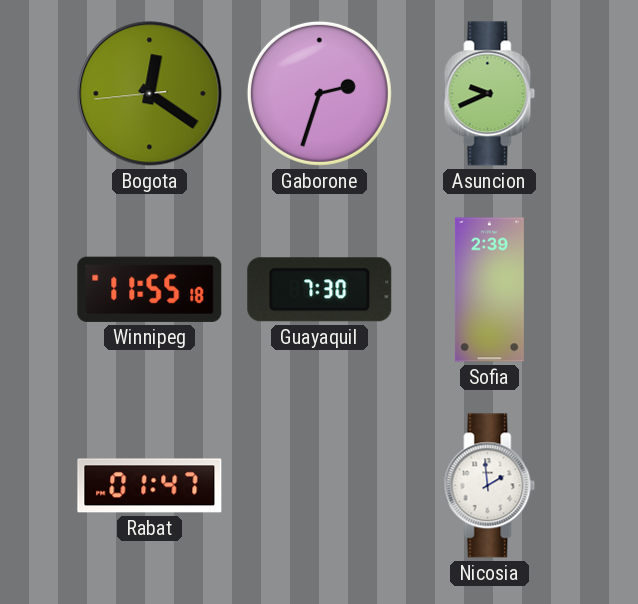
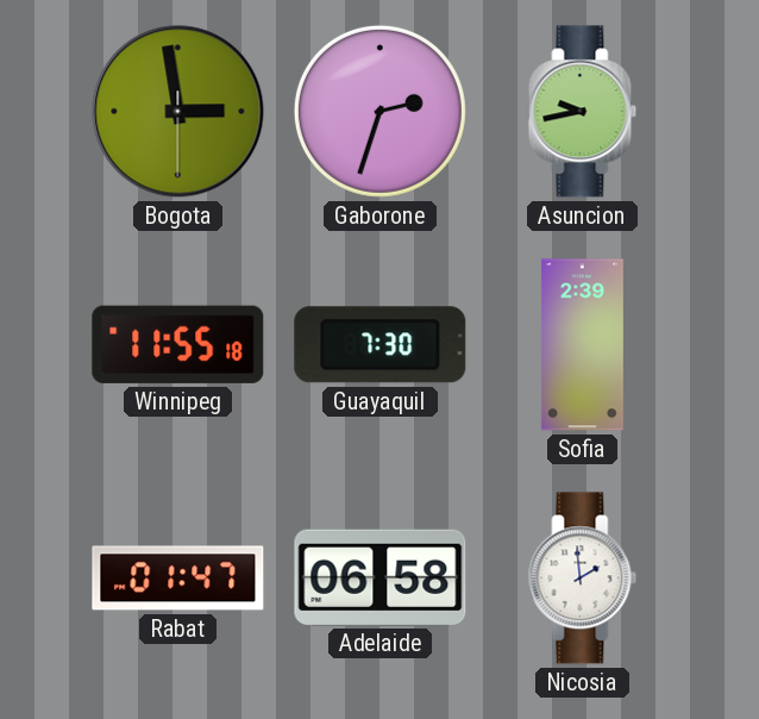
Bogota: 12:20 -> 2:58
Asuncion: 9:41 -> 9:43
Adelaide: none -> 06:58
